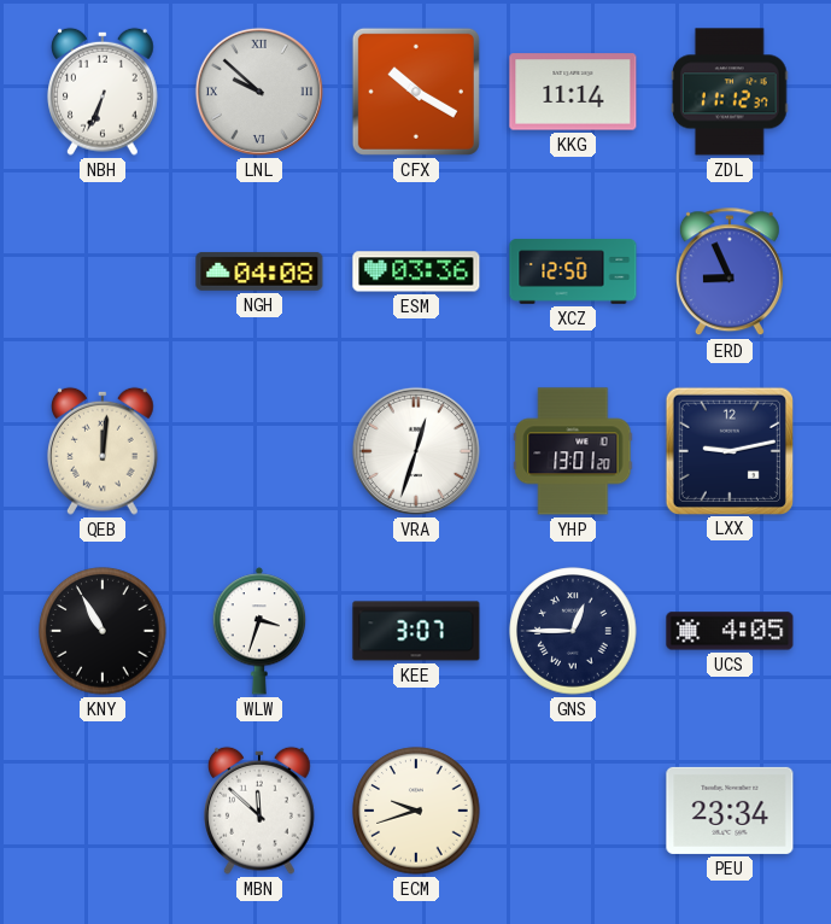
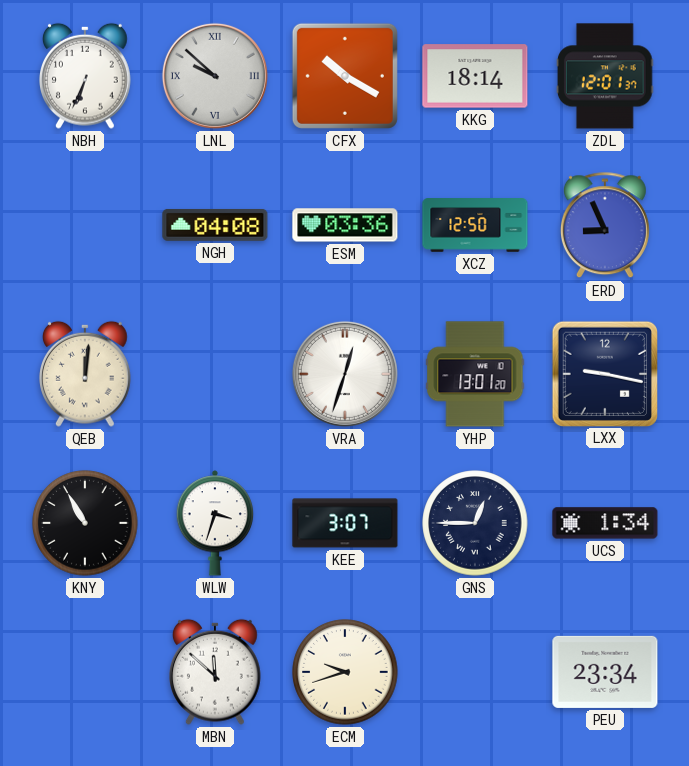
KKG: 11:14 -> 18:14
ZDL: 11:12 -> 12:01
LXX: 9:13 -> 9:17
UCS: 4:05 -> 1:34
